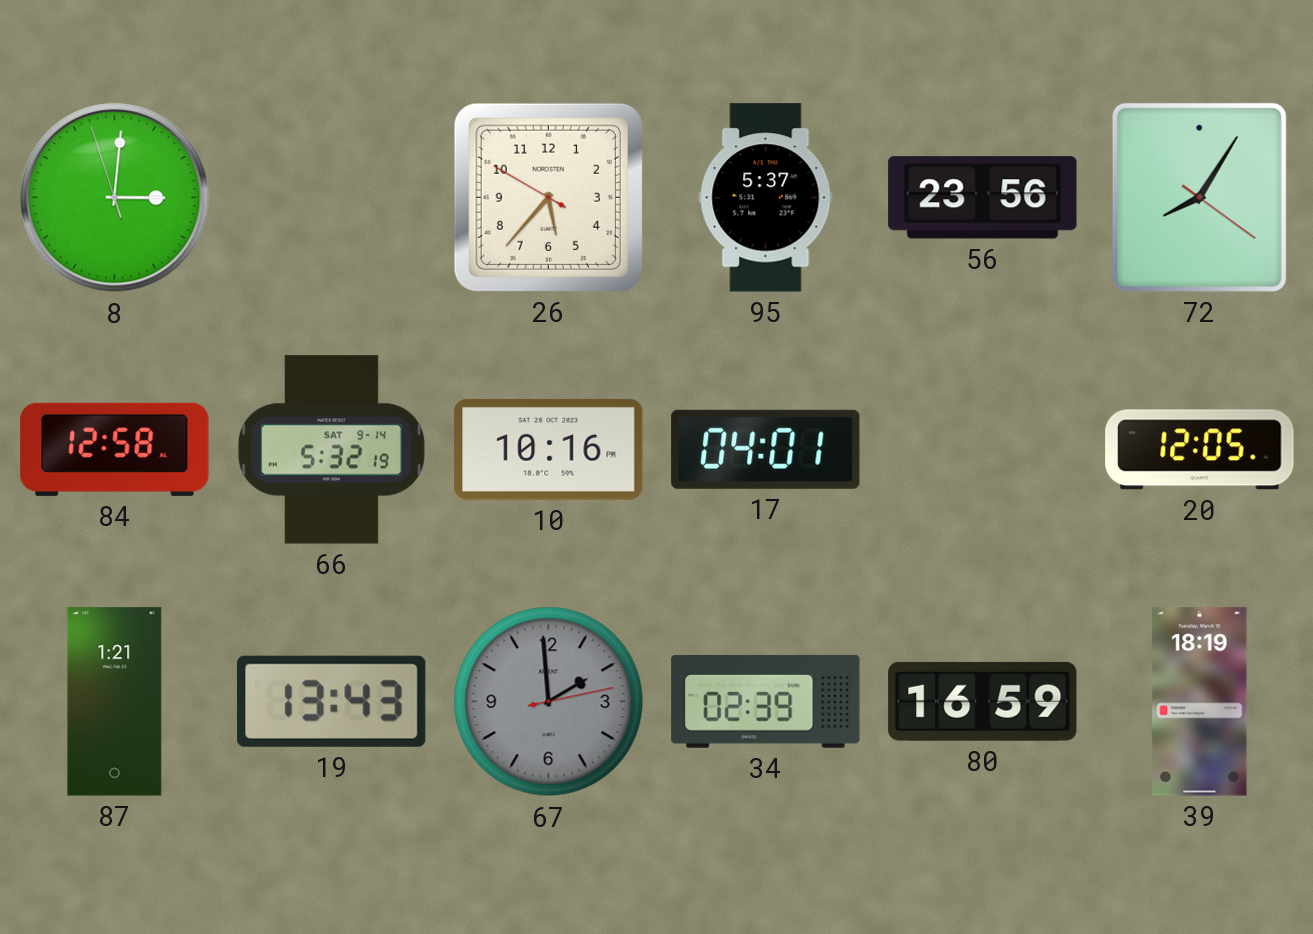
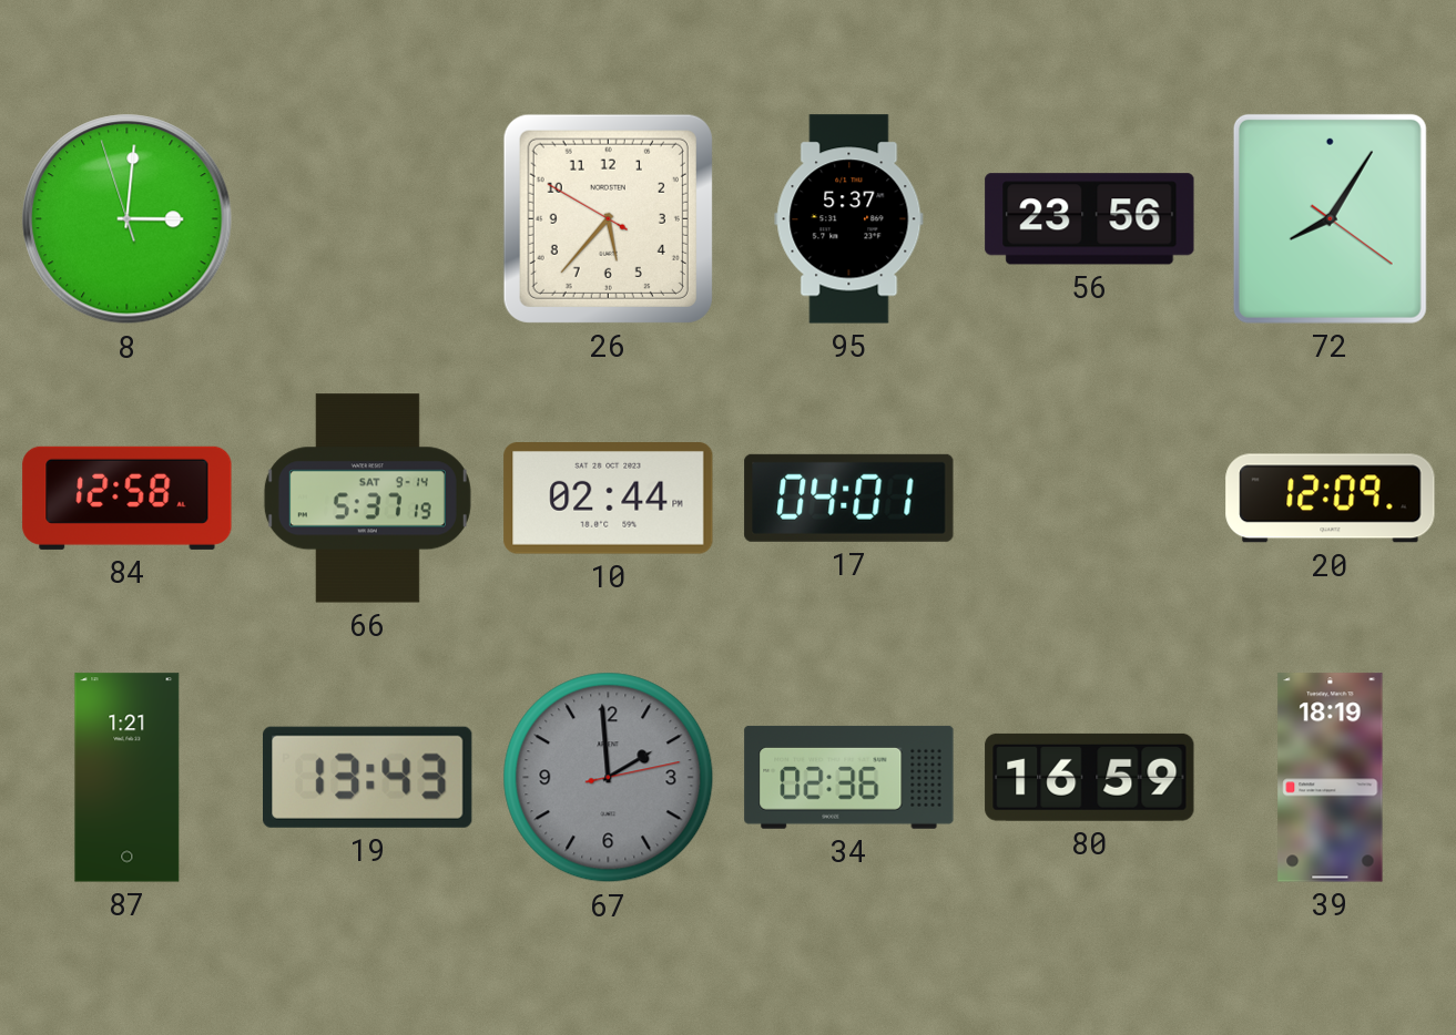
66: 5:32 -> 5:37
10: 10:16 -> 02:44
20: 12:05 -> 12:09
34: 02:39 -> 02:36
